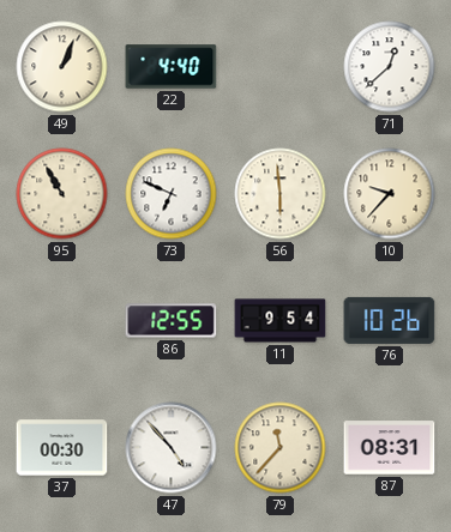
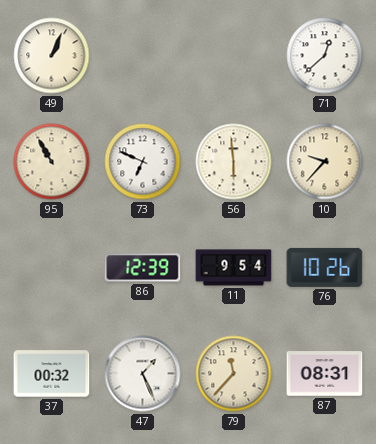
22: 4:40 -> none
86: 12:55 -> 12:39
37: 00:30 -> 00:32
47: 4:53 -> 1:26
